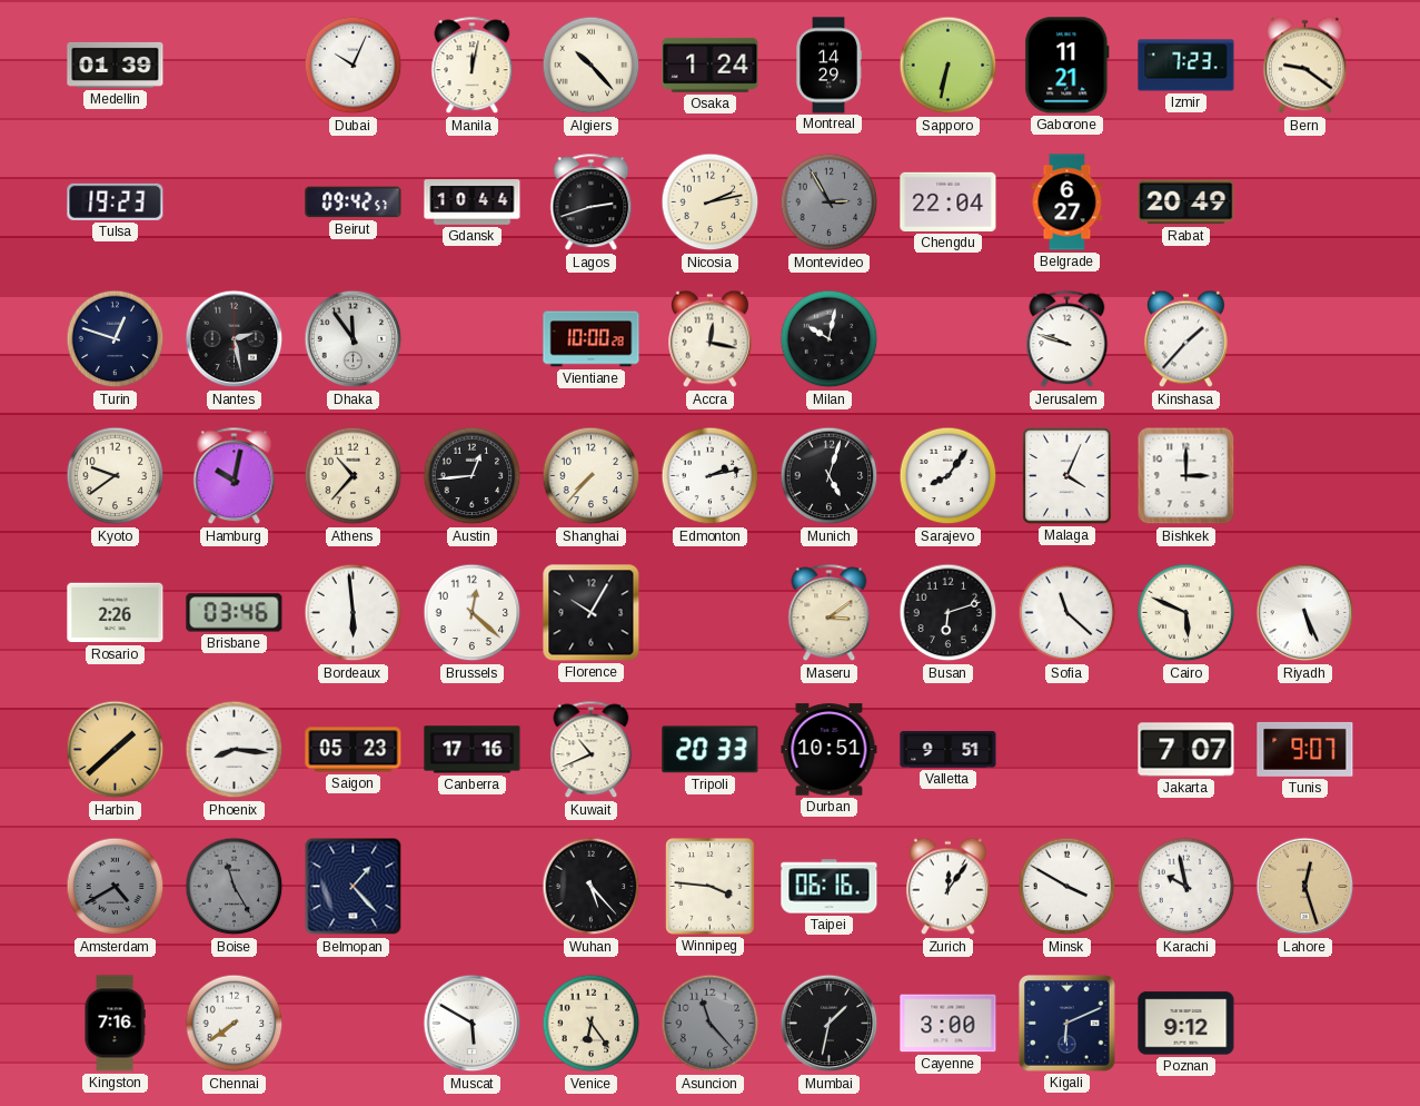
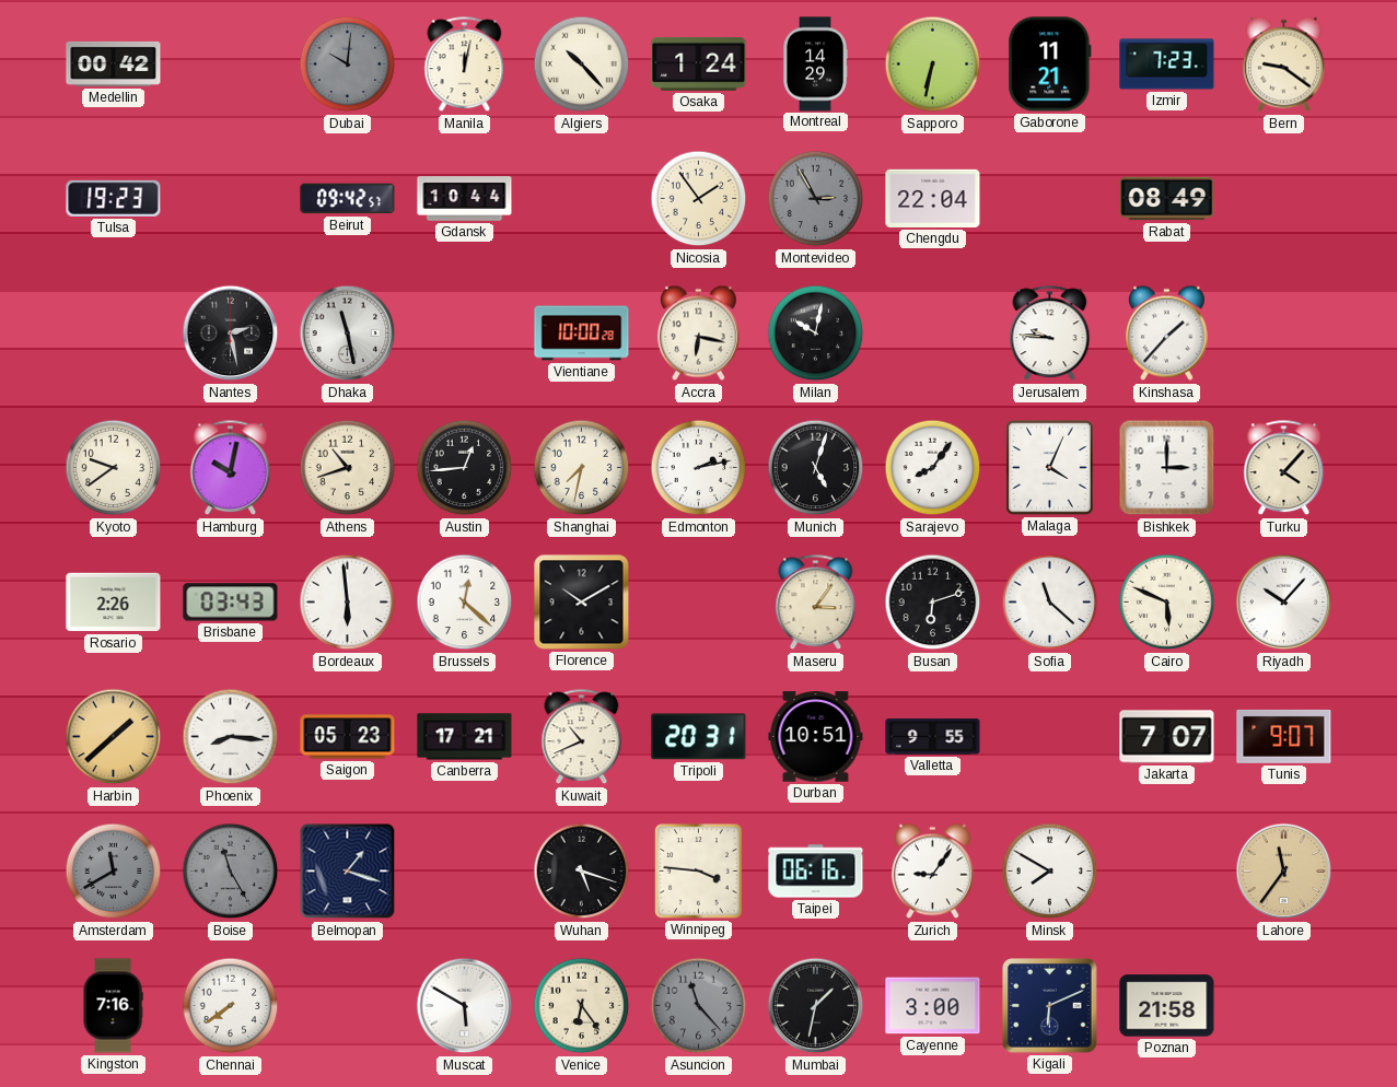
Medellin: 01:39 -> 00:42
Dubai: 10:04 -> 10:01
Dubai dial: white -> grey
Lagos: 2:42 -> none
Nicosia: 2:13 -> 1:54
Belgrade: 6:27 -> none
Rabat: 20:49 -> 08:49
Turin: 12:48 -> none
Dhaka: 11:54 -> 11:28
Accra: 12:17 -> 6:17
Jerusalem: 9:48 -> 9:46
Athens: 10:37 -> 10:42
Shanghai: 7:37 -> 7:32
Turku: none -> 4:07
Brisbane: 03:46 -> 03:43
Florence: 10:05 -> 10:10
Maseru: 3:09 -> 3:06
Riyadh: 5:26 -> 10:07
Canberra: 17:16 -> 17:21
Tripoli: 20:33 -> 20:31
Valletta: 9:51 -> 9:55
Amsterdam: 4:40 -> 11:40
Belmopan: 1:23 -> 1:18
Wuhan: 5:23 -> 5:18
Zurich: 12:06 -> 9:06
Minsk: 3:50 -> 7:50
Karachi: 9:58 -> none
Lahore: 12:27 -> 11:36
Poznan: 9:12 -> 21:58
